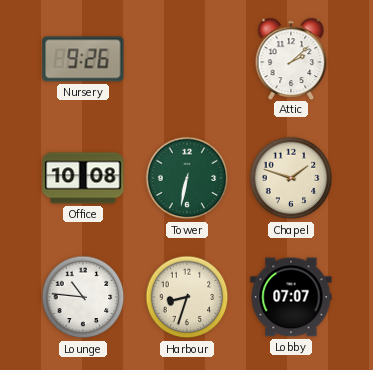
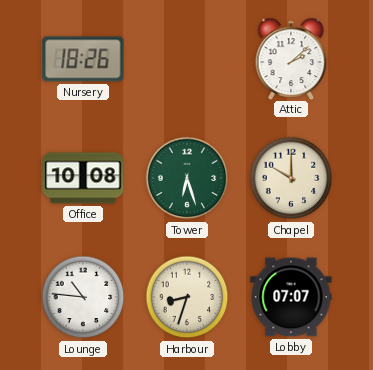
Nursery: 9:26 -> 18:26
Tower: 6:32 -> 6:27
Chapel: 1:48 -> 10:00
